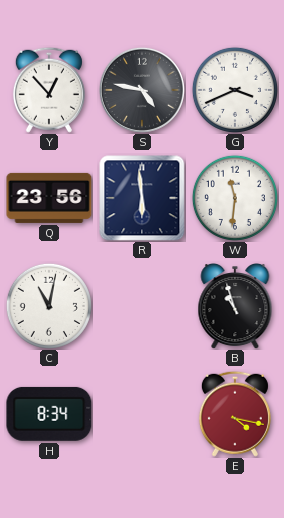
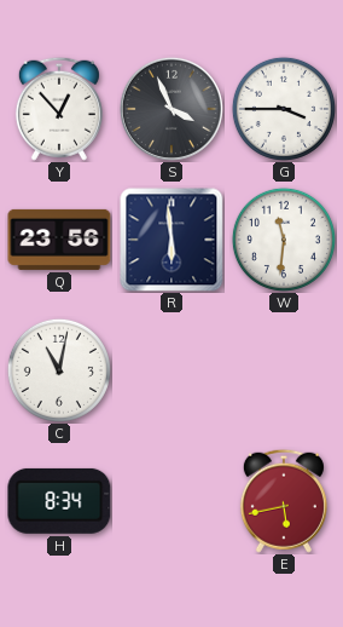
S: 4:47 -> 3:56
G: 3:41 -> 3:45
B: 10:57 -> none
E: 4:17 -> 5:43
